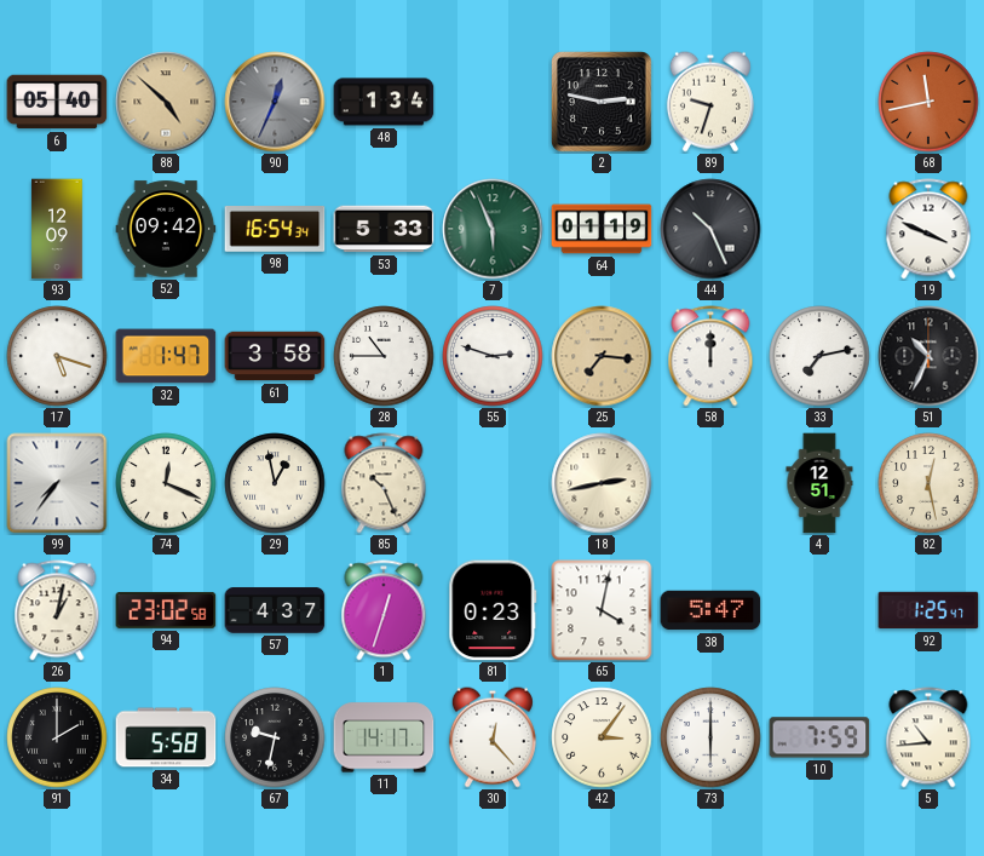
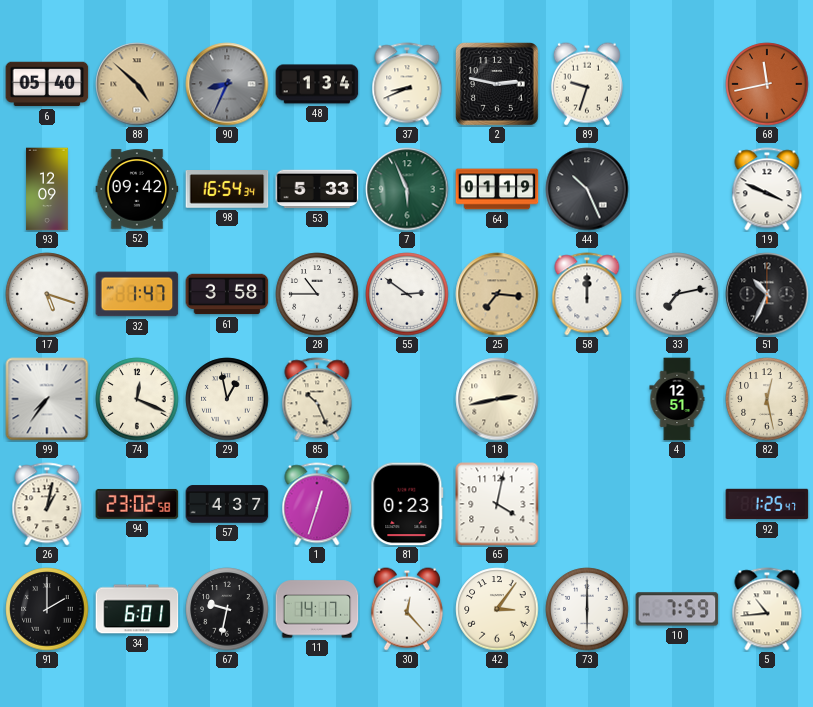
90: 12:34 -> 8:34
37: none -> 8:41
55: 2:48 -> 2:51
38: 5:47 -> none
34: 5:58 -> 6:01
